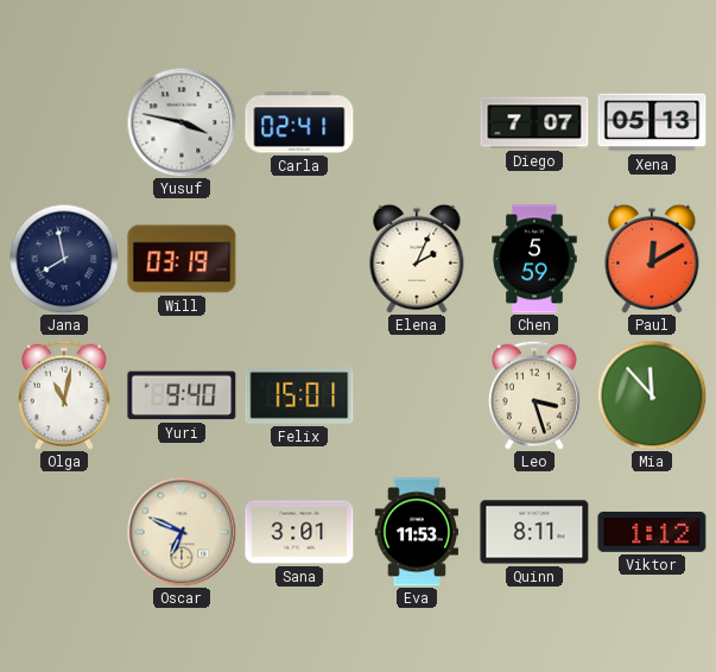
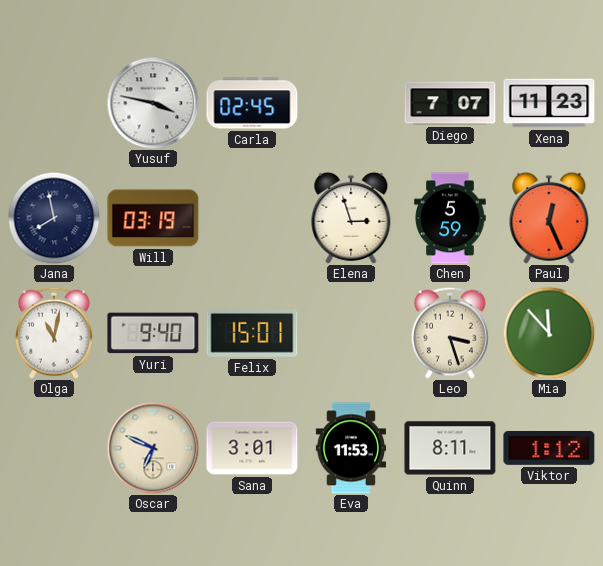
Carla: 02:41 -> 02:45
Xena: 05:13 -> 11:23
Elena: 2:04 -> 2:57
Paul: 12:10 -> 12:26
